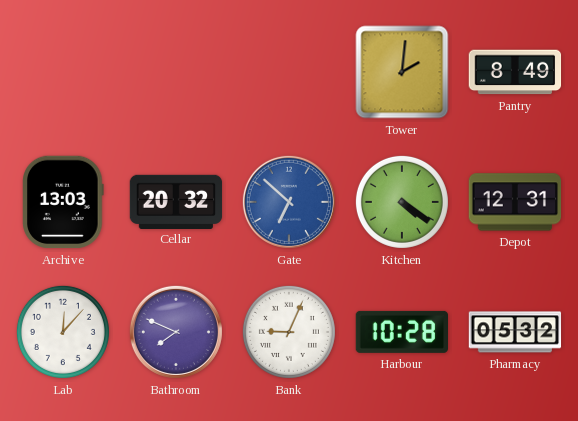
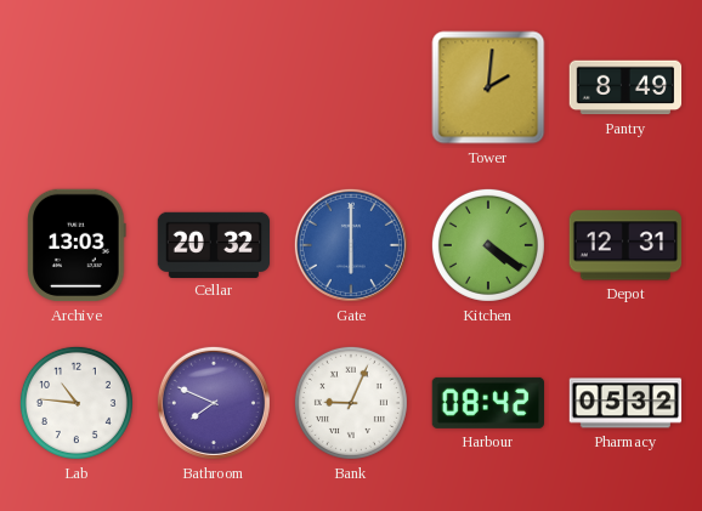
Gate: 6:52 -> 6:00
Lab: 12:07 -> 10:46
Harbour: 10:28 -> 08:42
